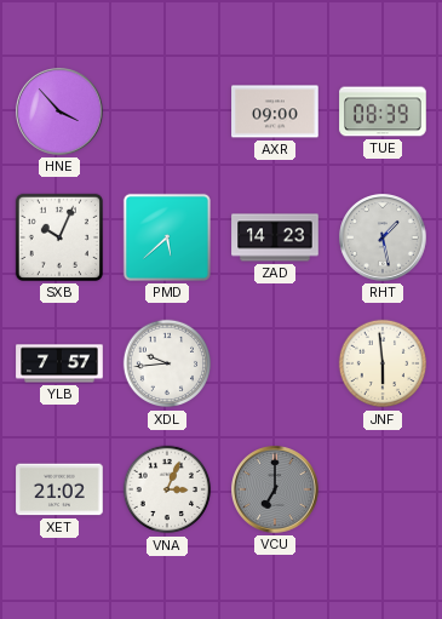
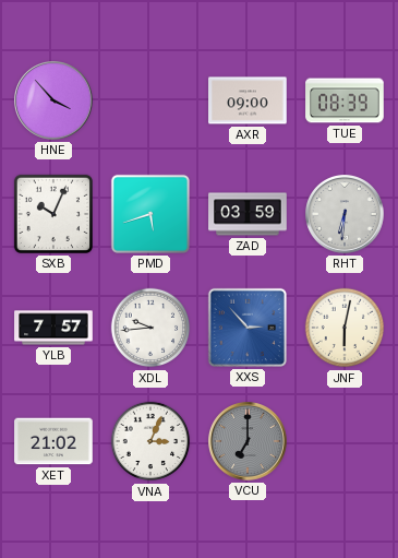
PMD: 5:38 -> 5:42
ZAD: 14:23 -> 03:59
RHT: 1:28 -> 6:31
XXS: none -> 2:53
JNF: 5:59 -> 6:02
